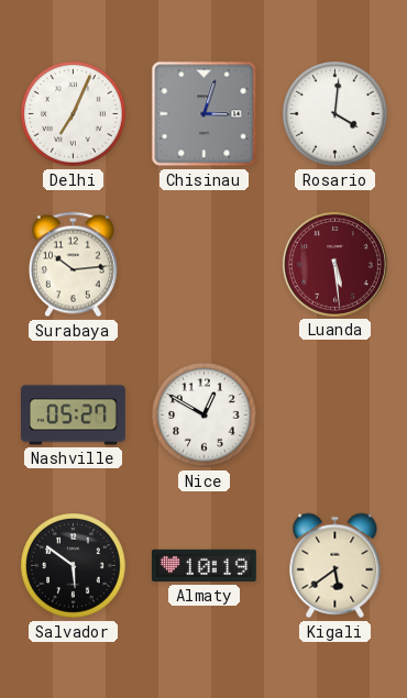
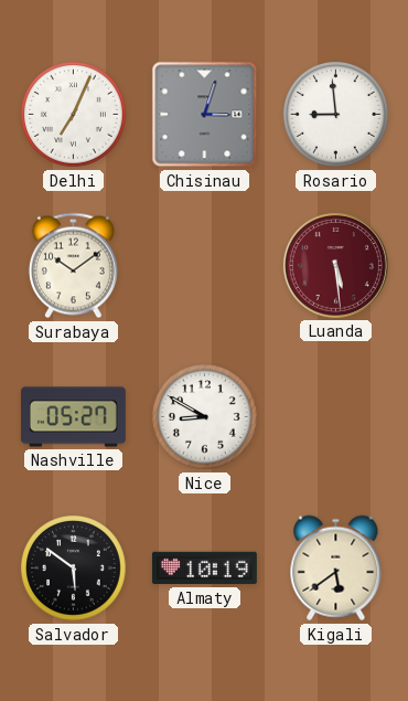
Rosario: 4:01 -> 8:59
Surabaya: 10:14 -> 10:09
Nice: 12:50 -> 8:50
